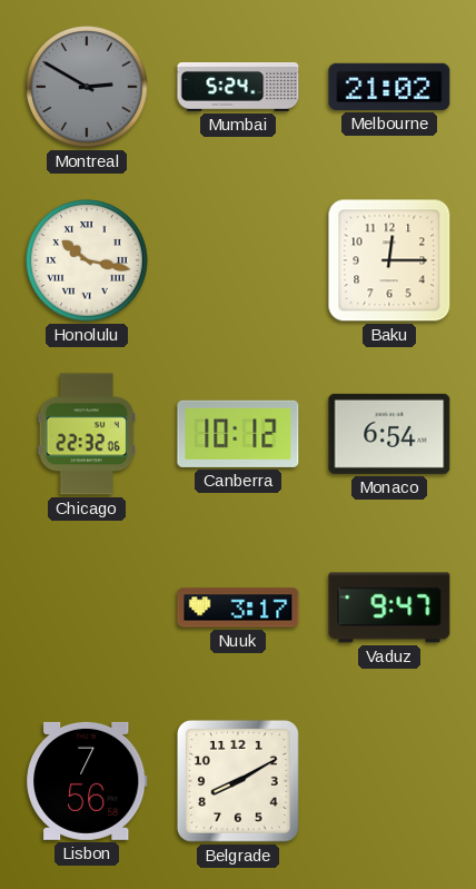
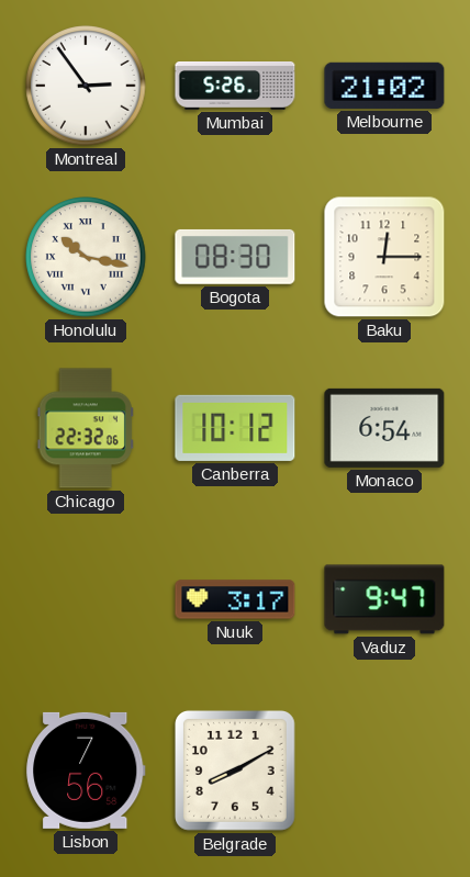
Montreal: 2:50 -> 2:54
Montreal dial: grey -> white
Mumbai: 5:24 -> 5:26
Bogota: none -> 08:30
